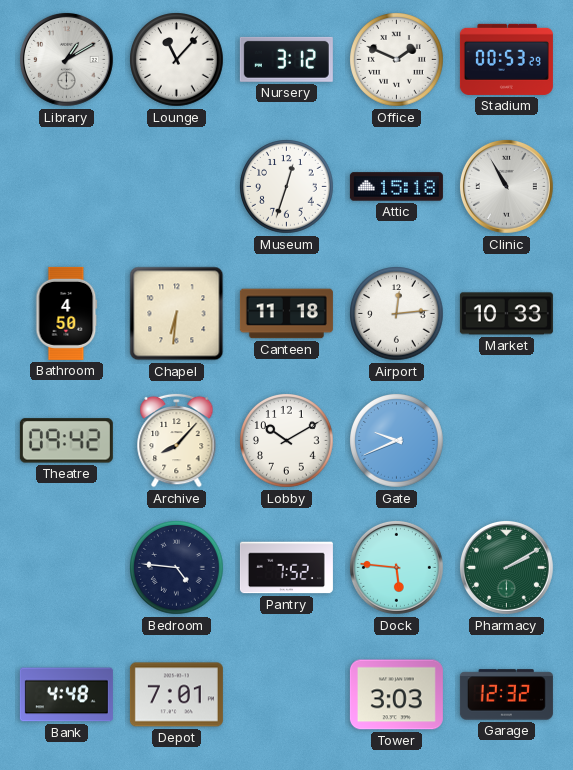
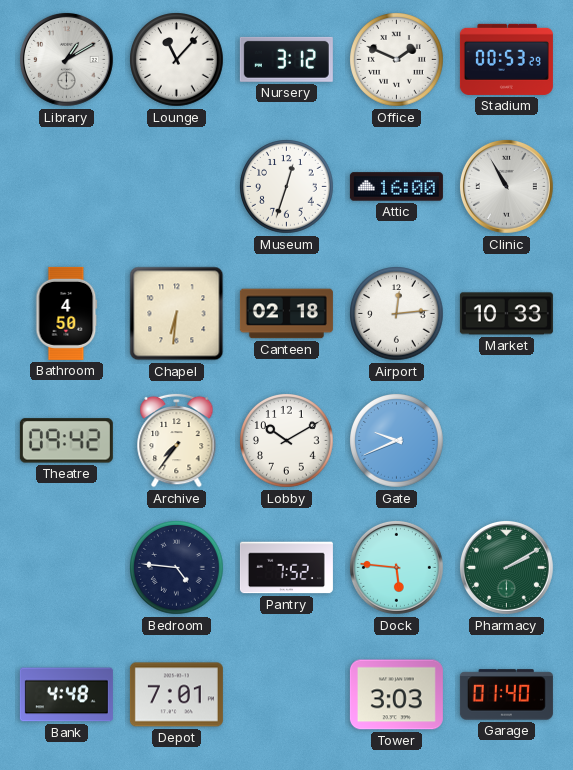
Attic: 15:18 -> 16:00
Canteen: 11:18 -> 02:18
Archive: 8:07 -> 7:36
Garage: 12:32 -> 01:40
